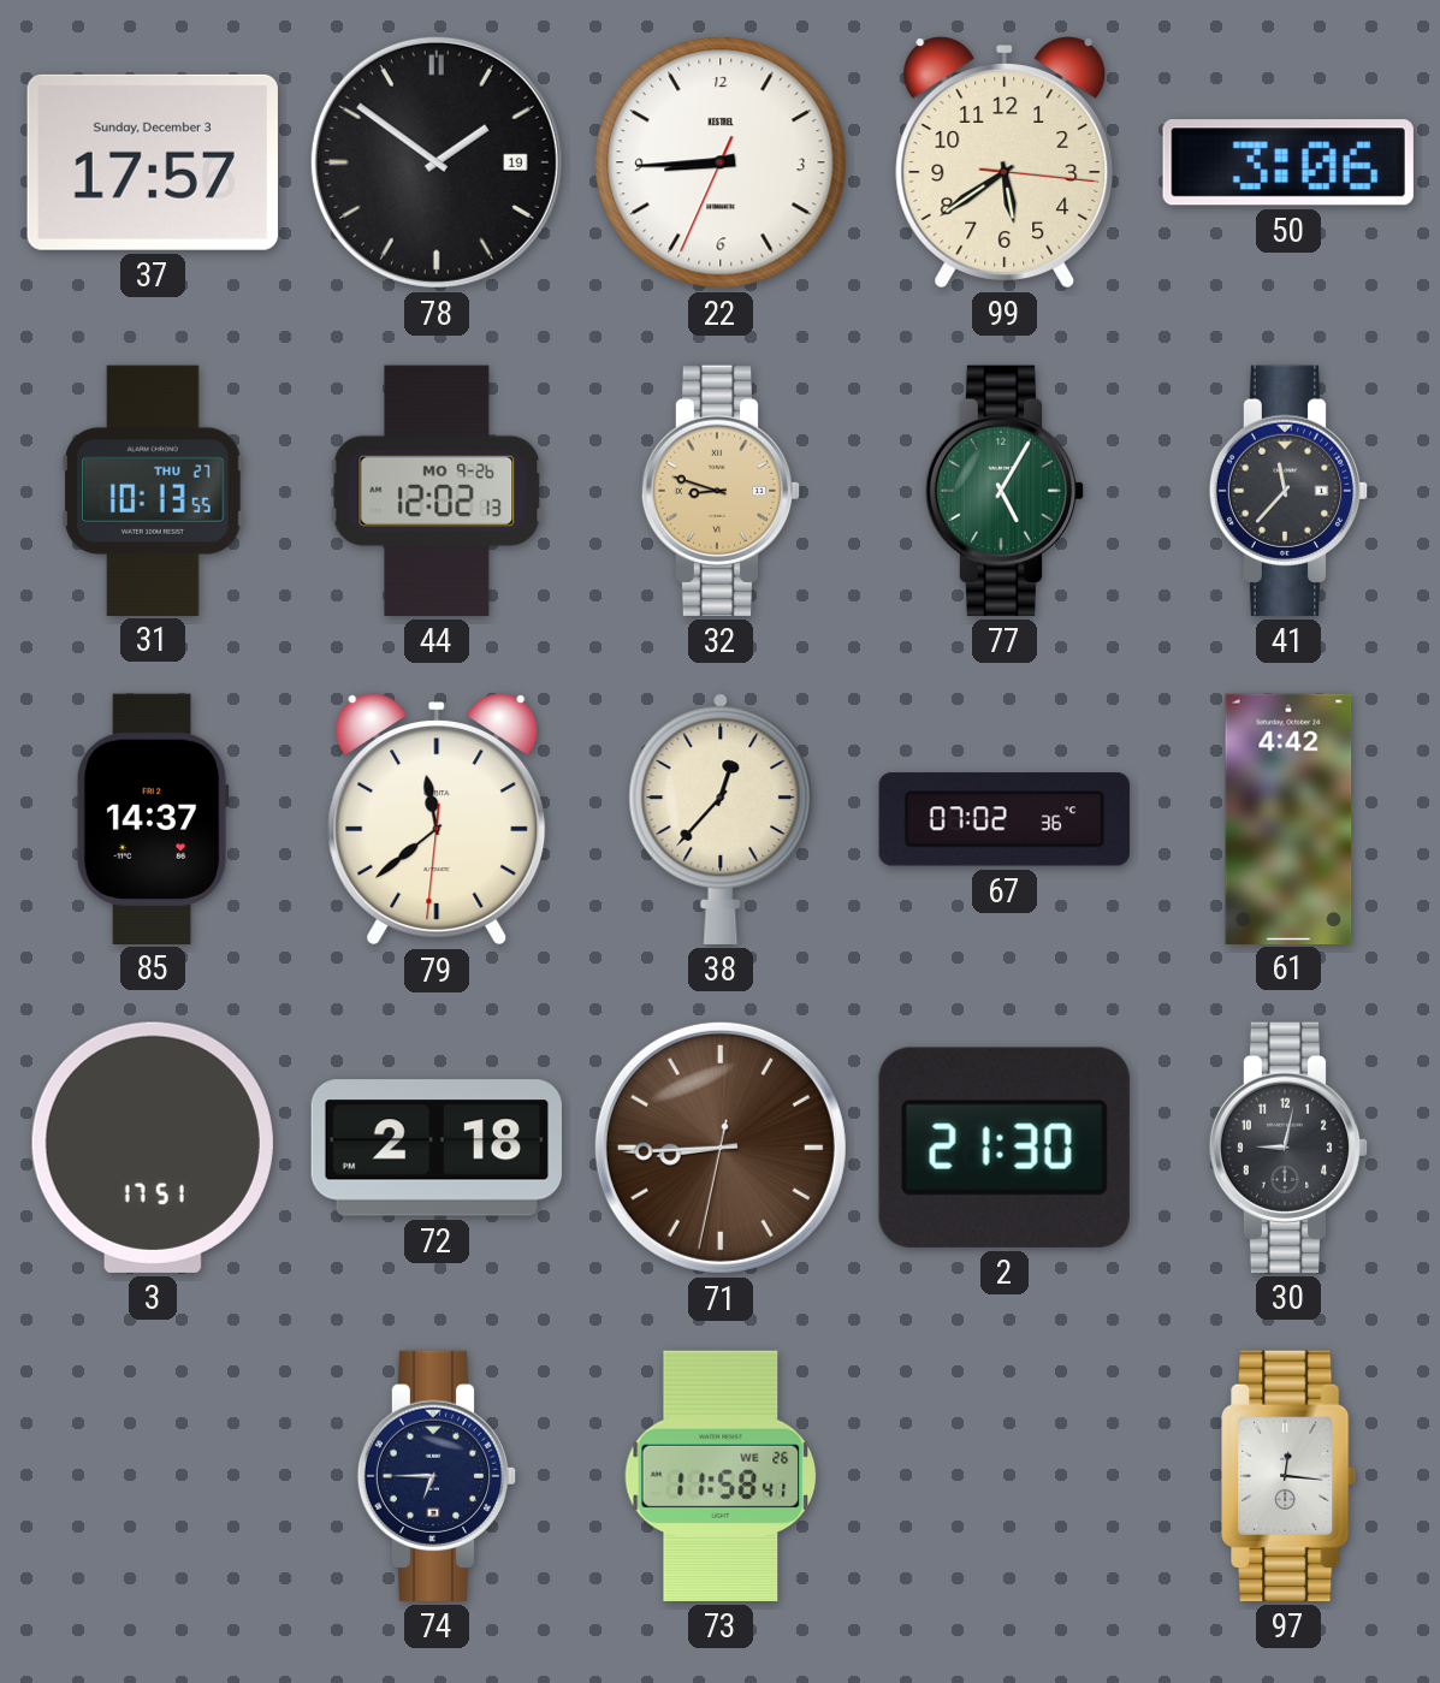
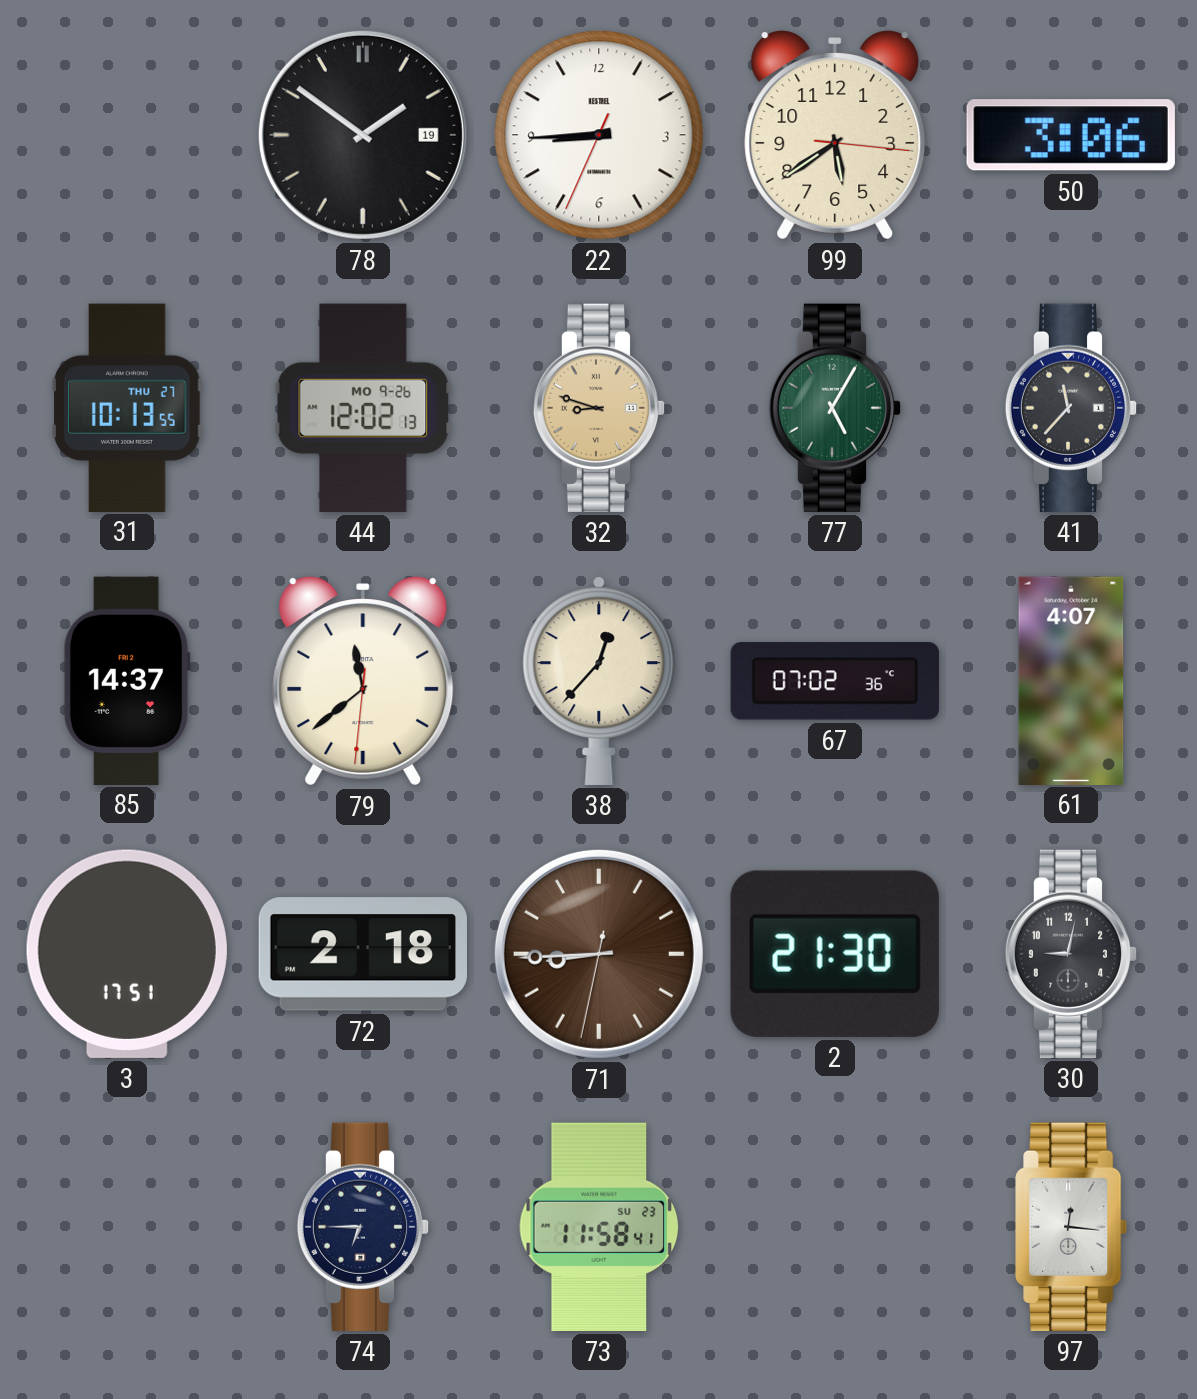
37: 17:57 -> none
61: 4:42 -> 4:07
73 date: WE 26 -> SU 23
